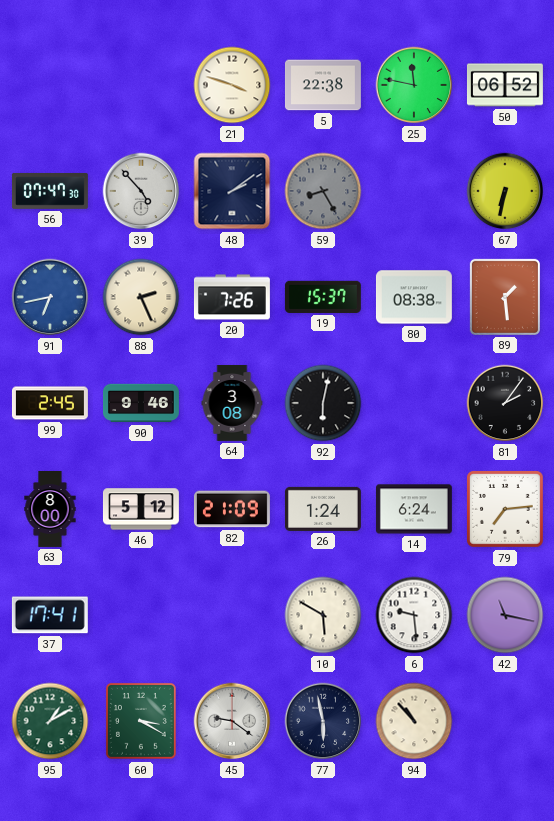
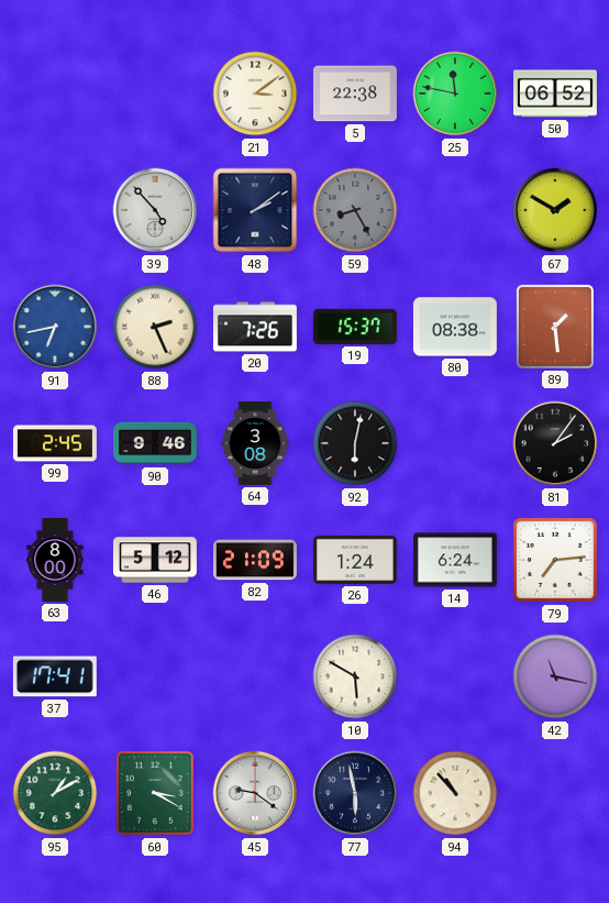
21: 3:48 -> 3:09
56: 07:47 -> none
67: 6:32 -> 1:50
6: 9:29 -> none
